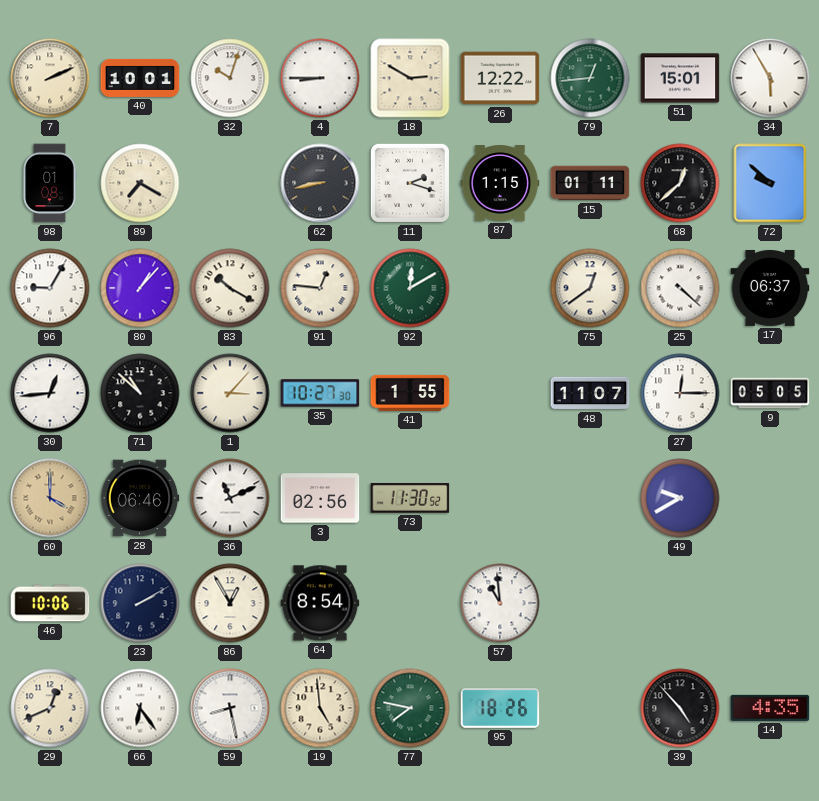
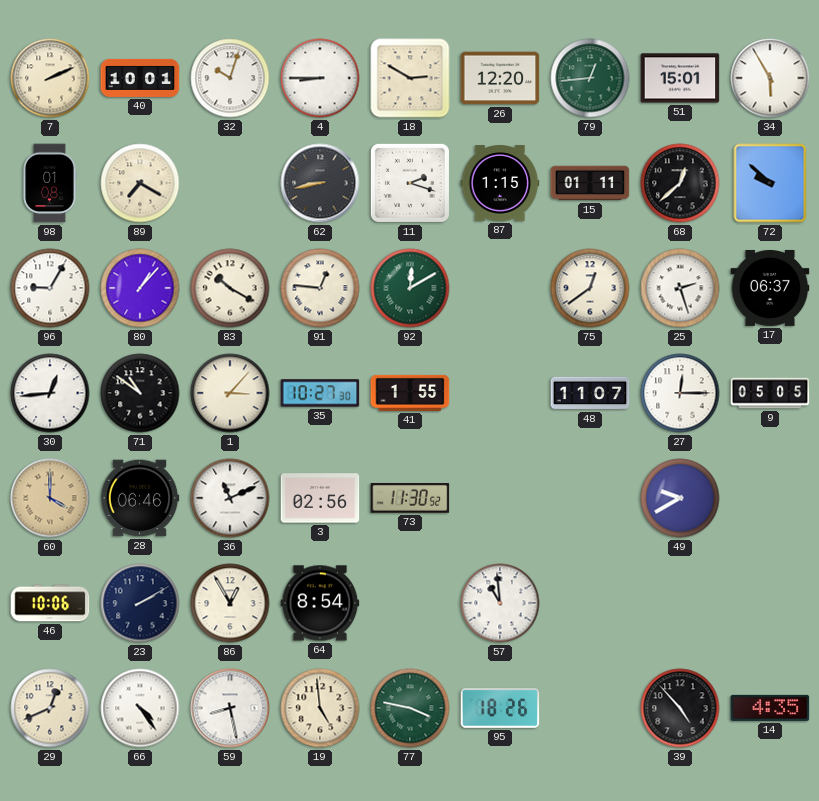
26: 12:22 -> 12:20
25: 4:22 -> 2:27
71: 10:52 -> 10:51
66: 6:24 -> 4:24
77: 7:47 -> 3:47
